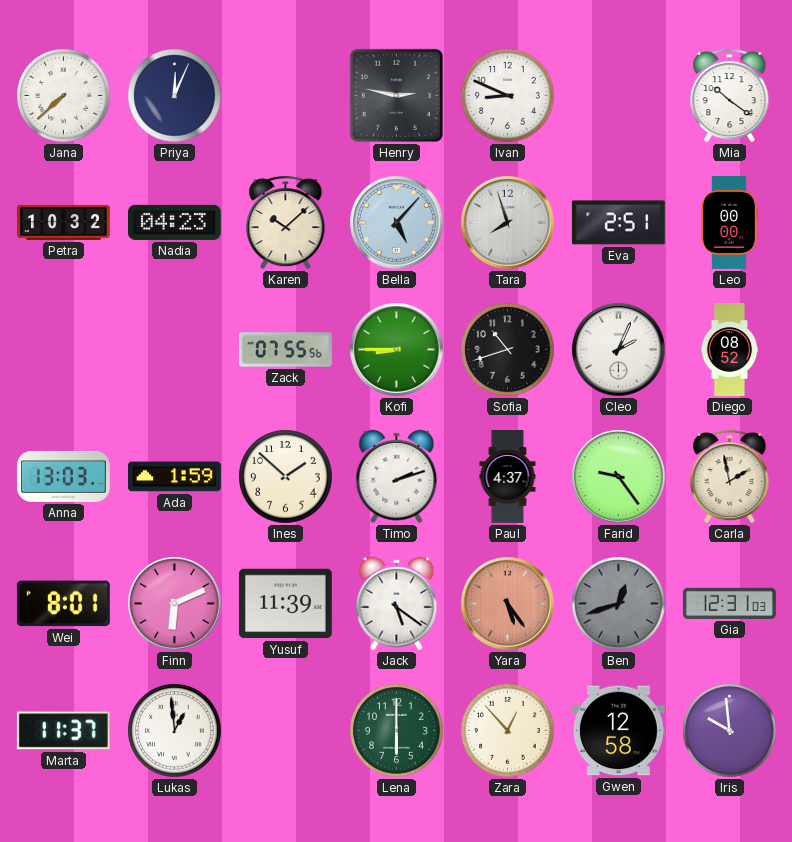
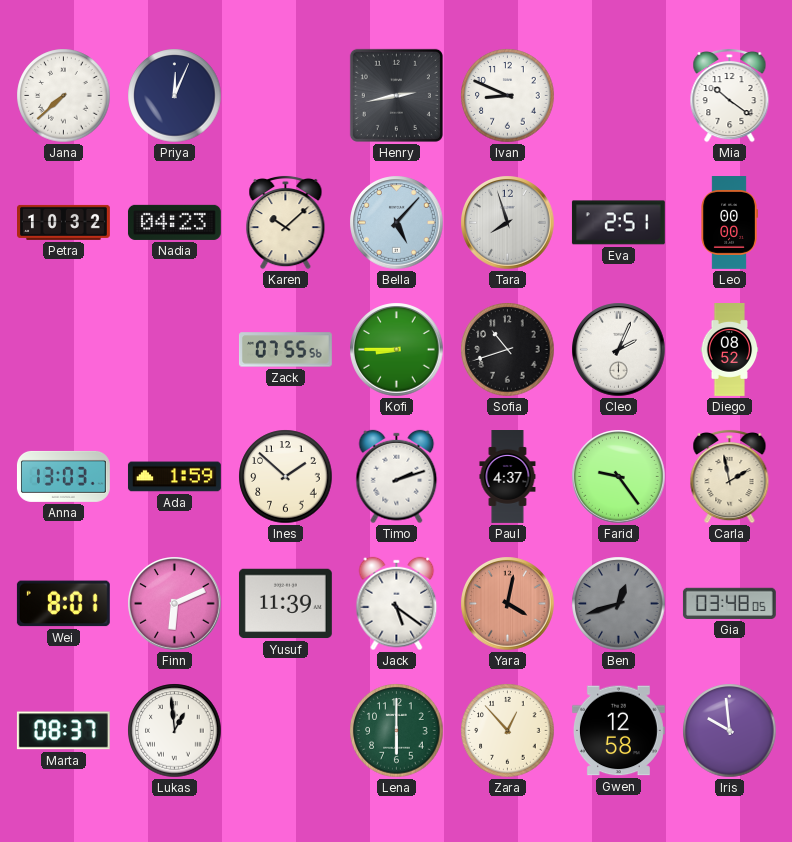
Henry: 2:47 -> 2:43
Yara: 5:24 -> 4:02
Gia: 12:31 -> 03:48
Marta: 11:37 -> 08:37
